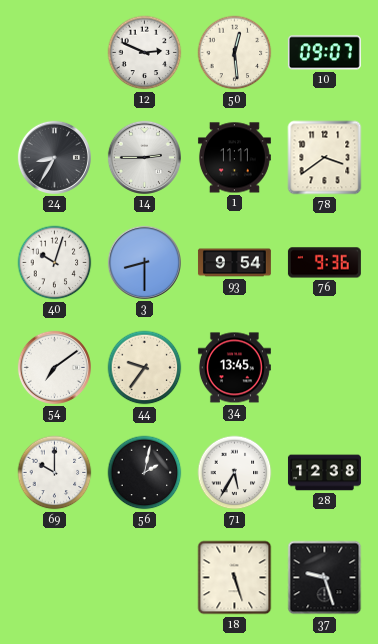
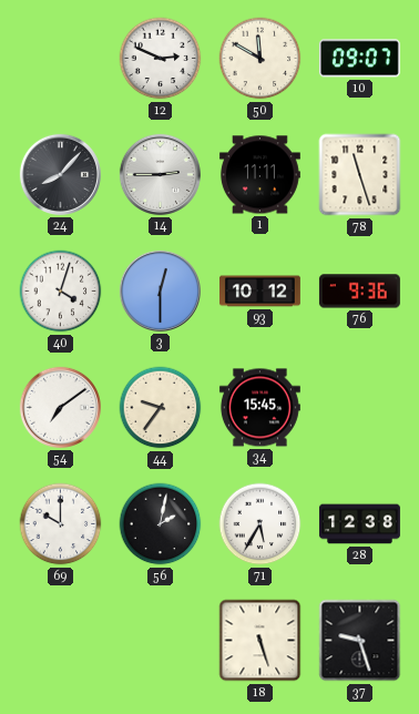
50: 12:29 -> 11:50
24: 8:35 -> 8:07
78: 3:39 -> 11:27
40: 10:03 -> 4:03
3: 8:30 -> 12:30
93: 9:54 -> 10:12
34: 13:45 -> 15:45
